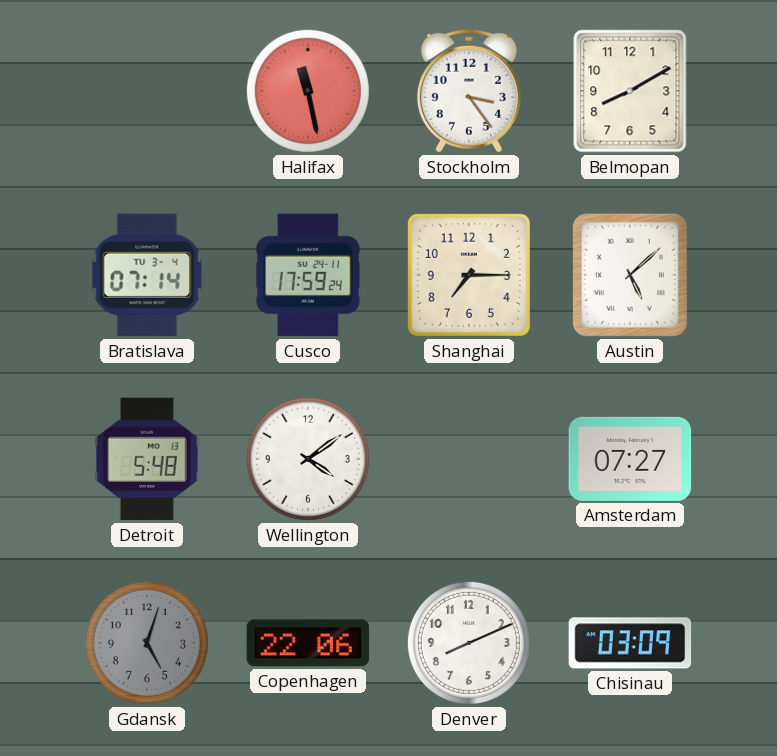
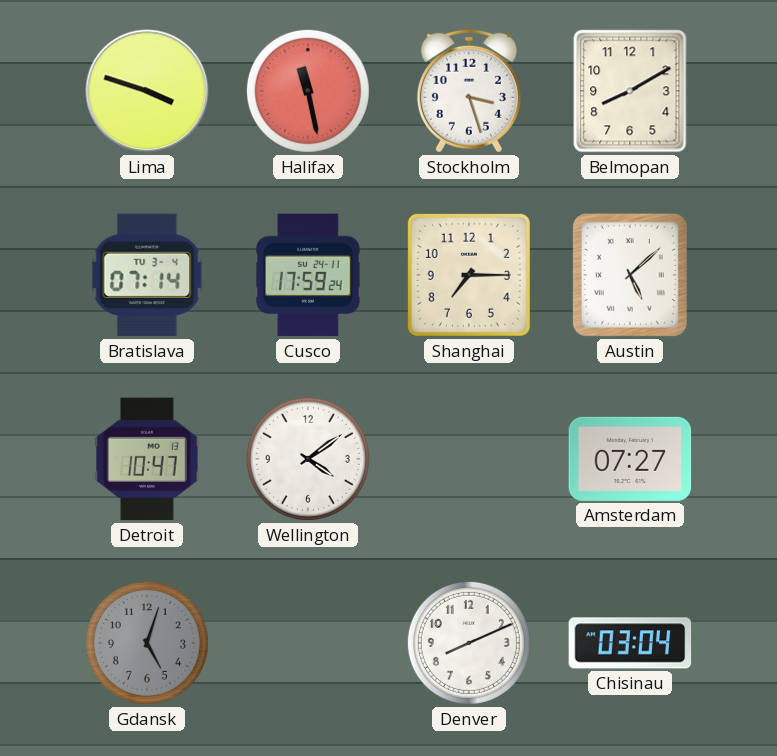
Lima: none -> 3:48
Stockholm: 3:24 -> 3:27
Detroit: 5:48 -> 10:47
Copenhagen: 22:06 -> none
Chisinau: 03:09 -> 03:04
